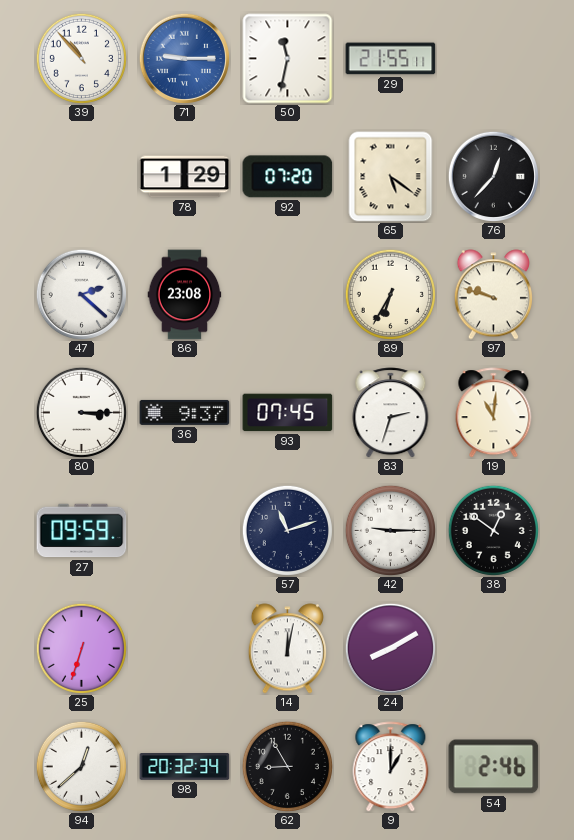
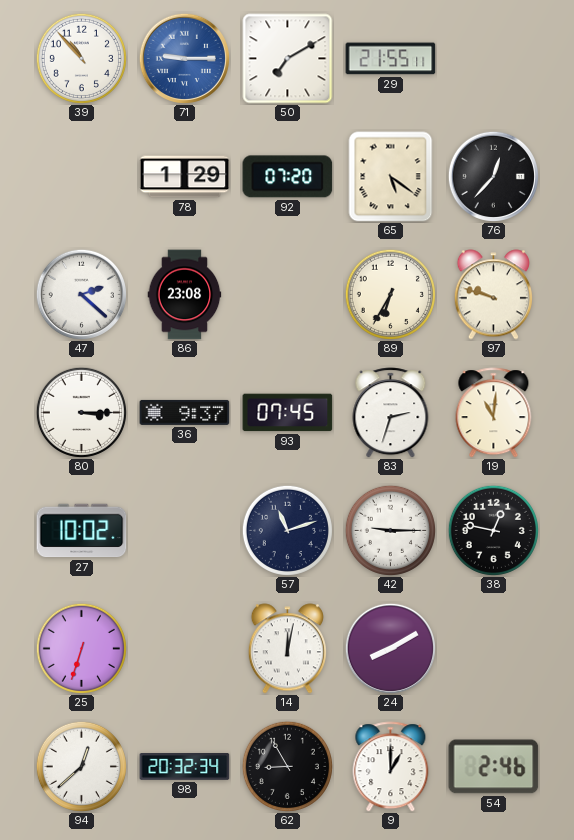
50: 11:32 -> 7:10
27: 09:59 -> 10:02
38: 12:51 -> 12:47
